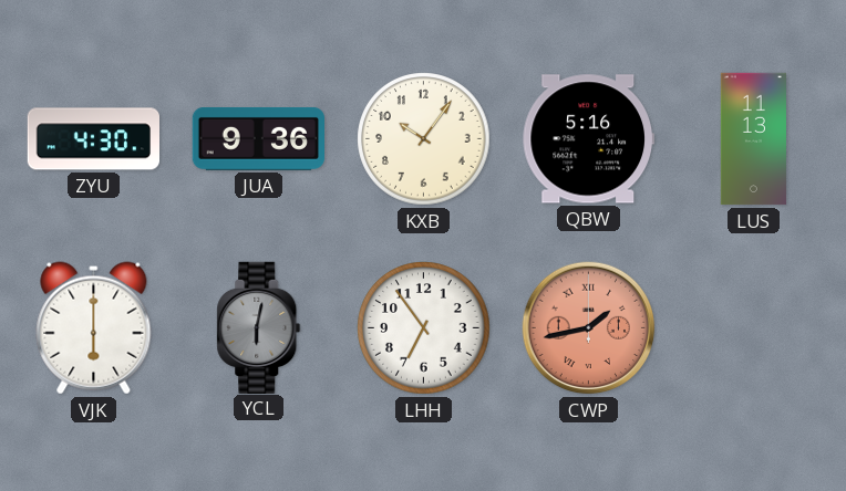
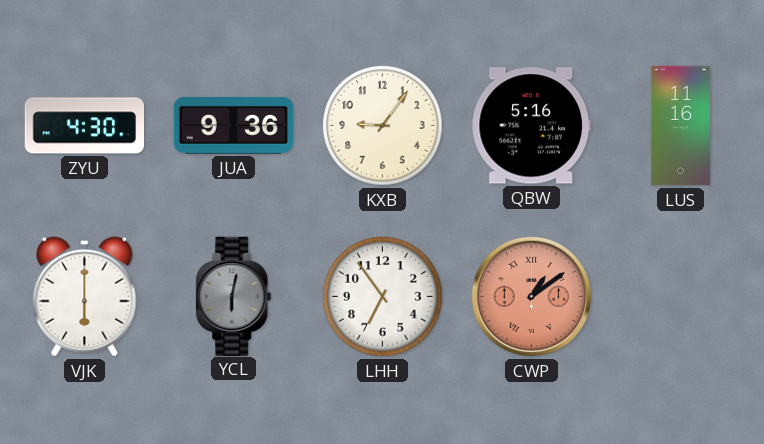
KXB: 10:06 -> 9:06
LUS: 11:13 -> 11:16
CWP: 1:43 -> 1:09
